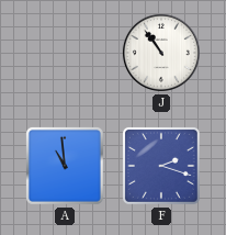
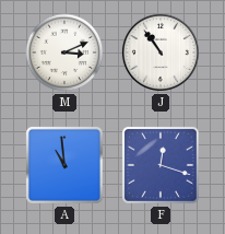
M: none -> 3:11
F: 2:18 -> 12:18
